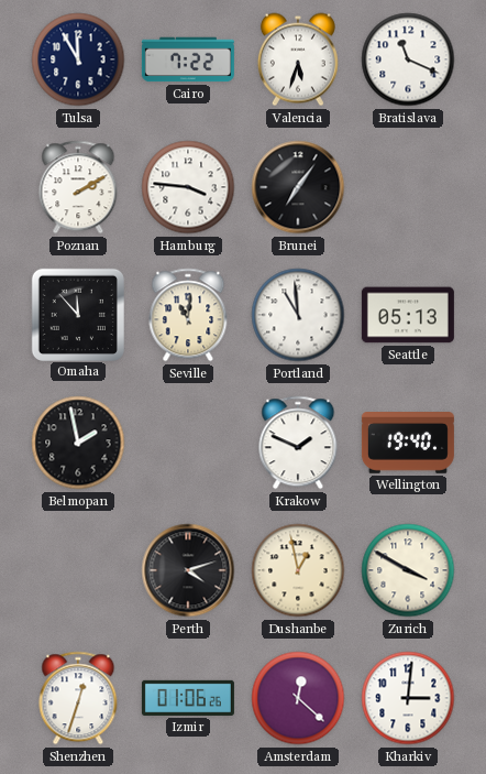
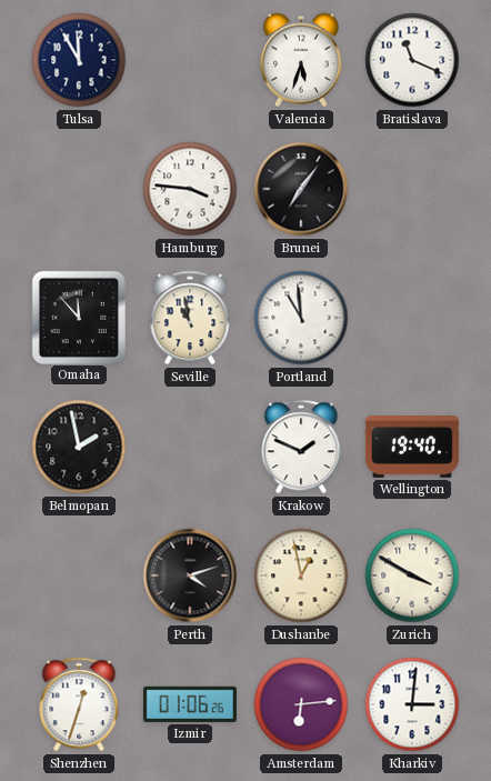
Cairo: 7:22 -> none
Poznan: 2:10 -> none
Seville: 11:01 -> 10:58
Seattle: 05:13 -> none
Amsterdam: 12:22 -> 6:14
